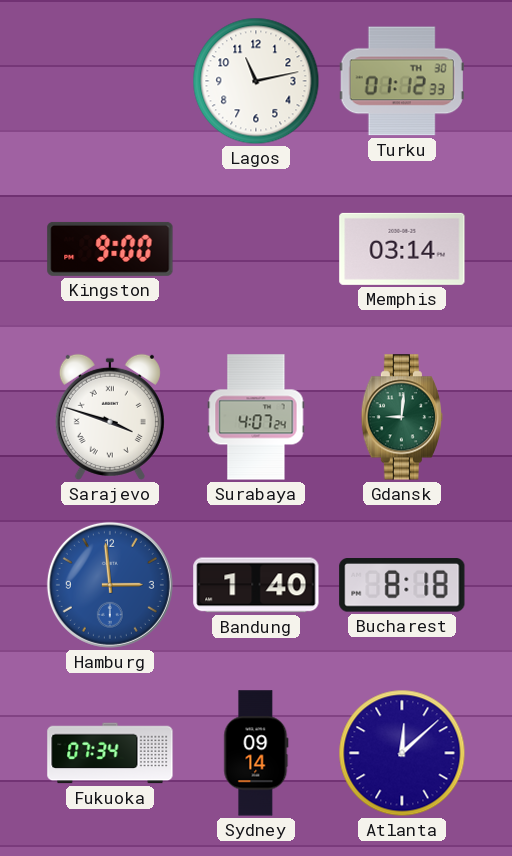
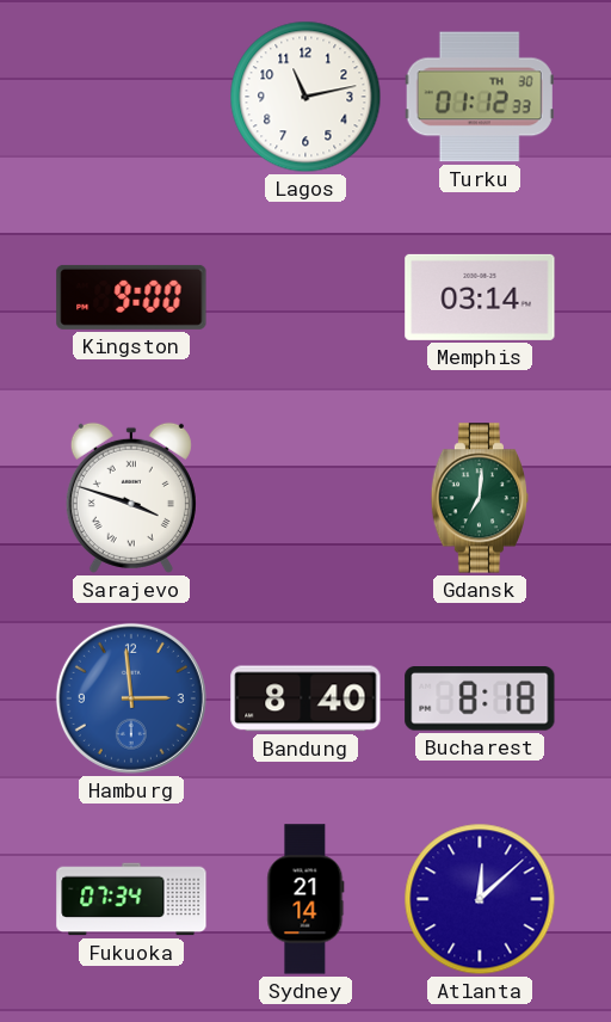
Surabaya: 4:07 -> none
Gdansk: 9:01 -> 7:01
Bandung: 1:40 -> 8:40
Sydney: 09:14 -> 21:14
